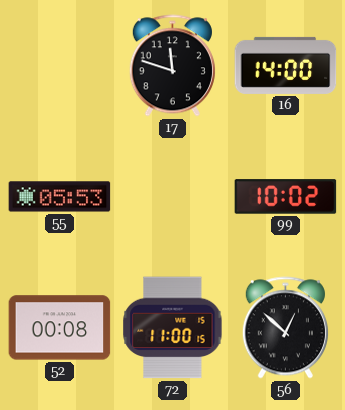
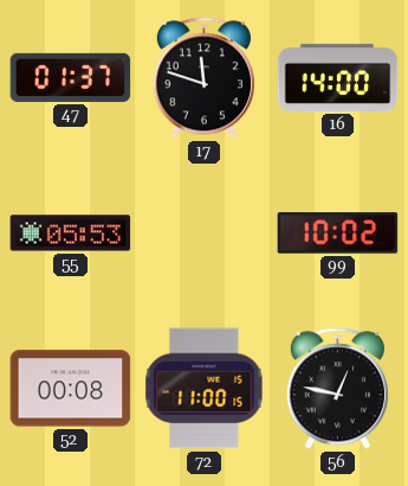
47: none -> 01:37
56: 12:52 -> 12:47
